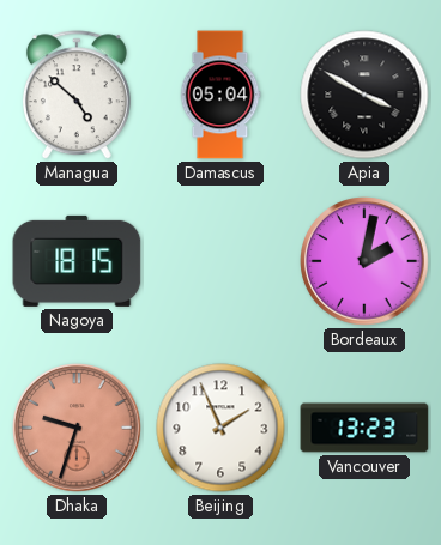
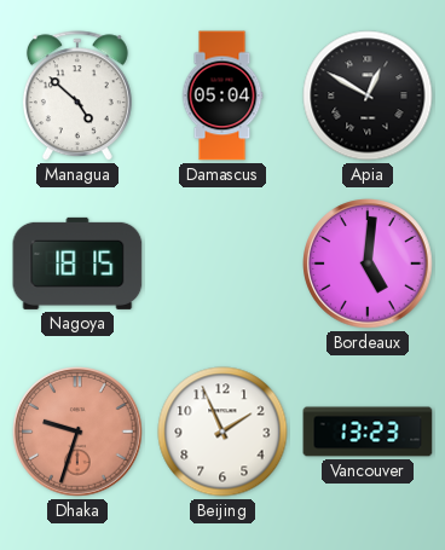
Apia: 3:50 -> 12:50
Bordeaux: 2:02 -> 5:01
